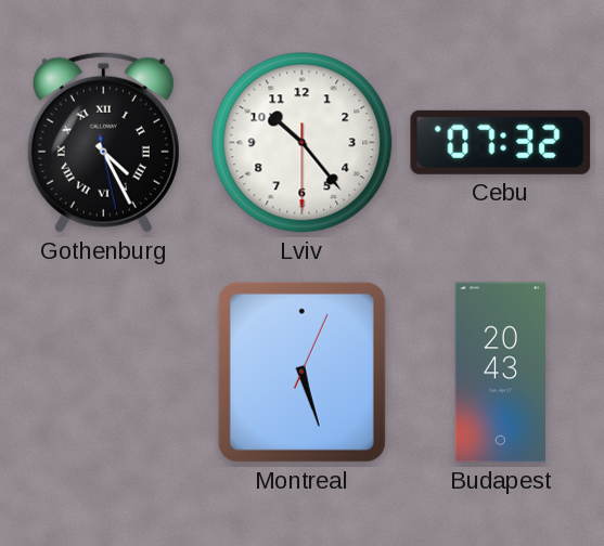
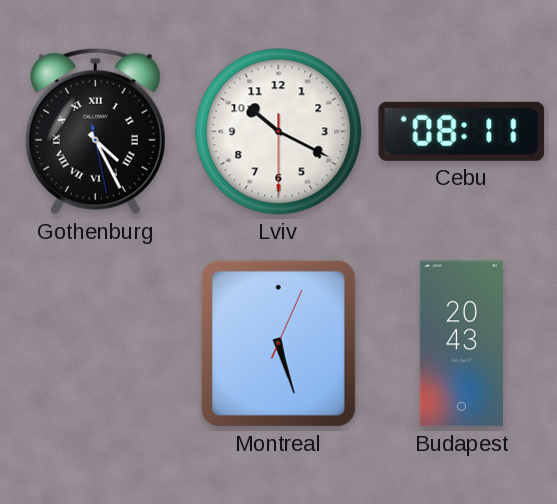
Lviv: 10:23 -> 10:19
Cebu: 07:32 -> 08:11
